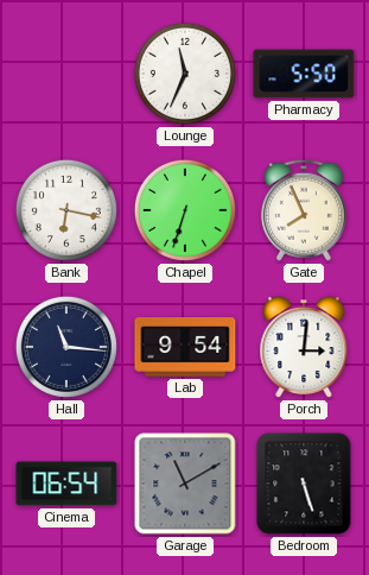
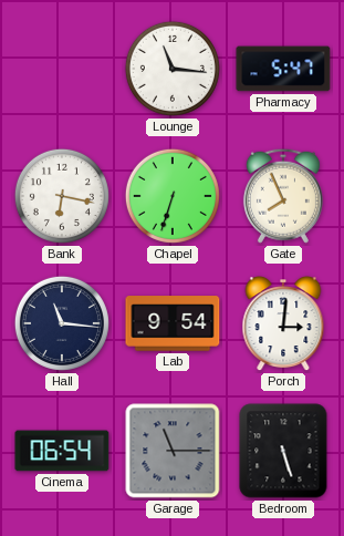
Lounge: 11:34 -> 11:16
Pharmacy: 5:50 -> 5:47
Garage: 11:10 -> 11:15
